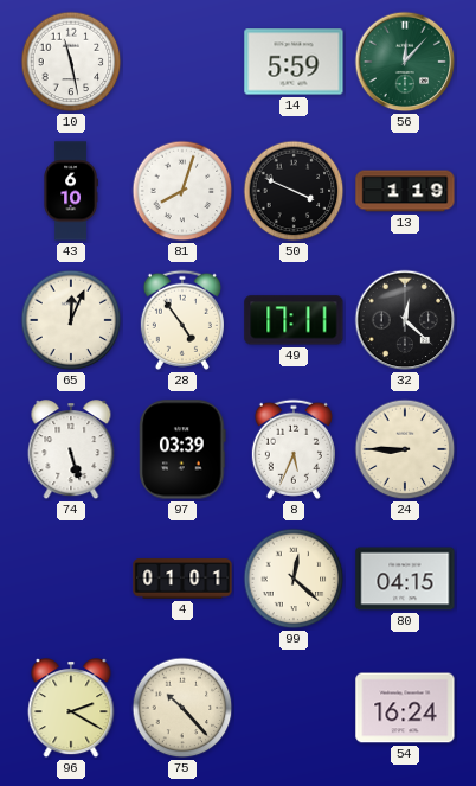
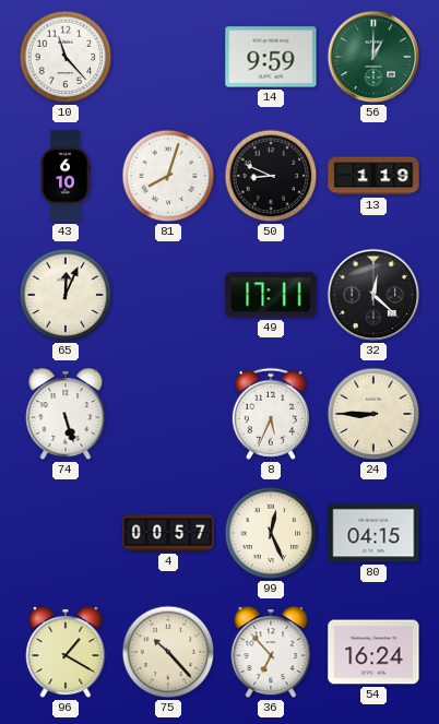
10: 11:28 -> 11:23
14: 5:59 -> 9:59
56: 12:07 -> 1:00
50: 3:49 -> 8:49
28: 4:54 -> none
97: 03:39 -> none
4: 01:01 -> 00:57
99: 12:22 -> 12:26
96: 2:20 -> 1:20
36: none -> 6:53
